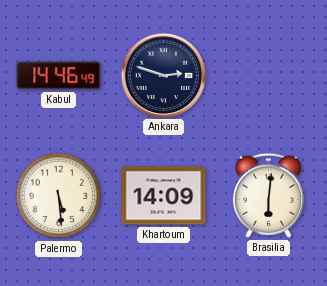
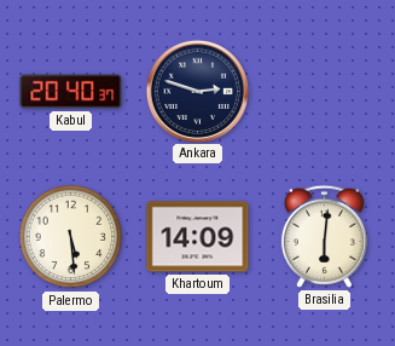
Kabul: 14:46 -> 20:40
